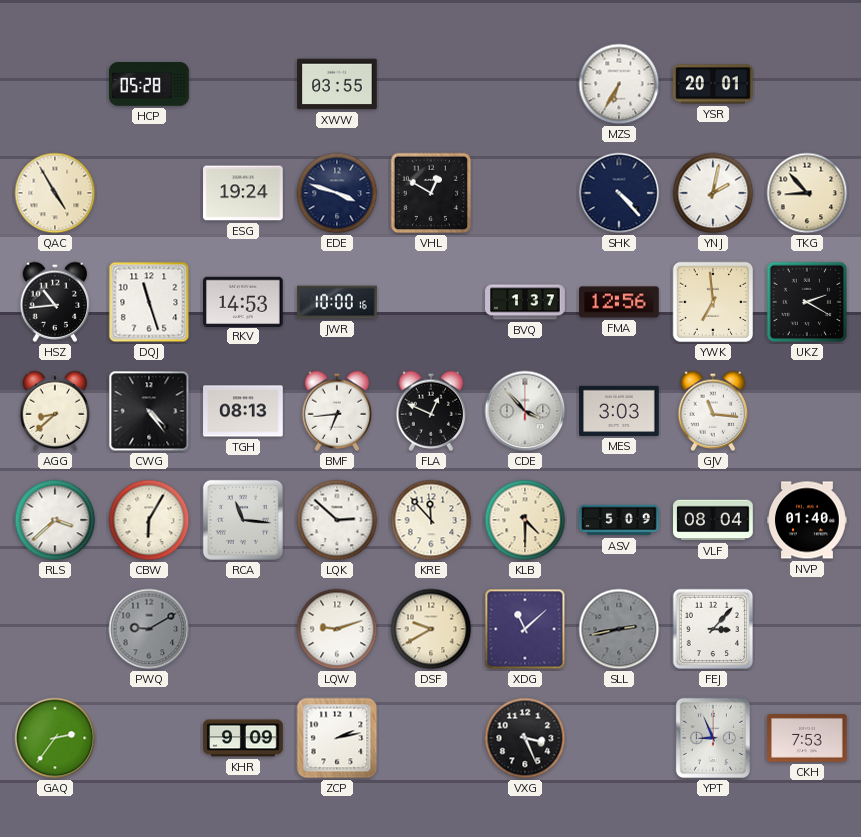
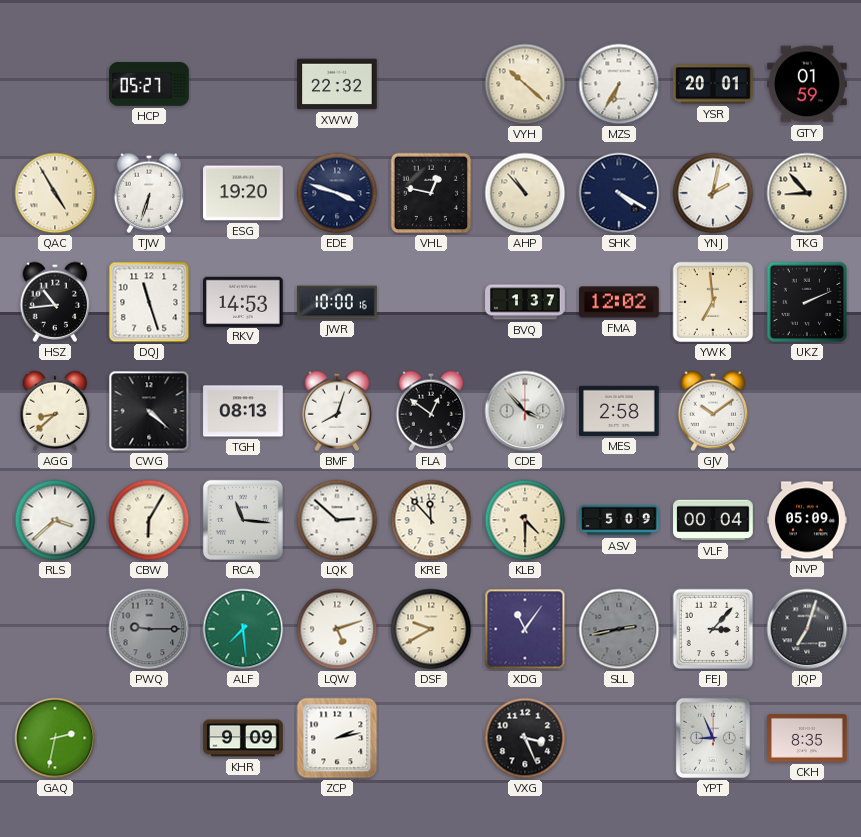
HCP: 05:28 -> 05:27
XWW: 03:55 -> 22:32
VYH: none -> 10:22
GTY: none -> 01:59
TJW: none -> 6:33
ESG: 19:24 -> 19:20
VHL: 12:50 -> 12:47
AHP: none -> 10:53
SHK: 4:23 -> 4:20
FMA: 12:56 -> 12:02
UKZ: 2:20 -> 2:11
CWG: 4:24 -> 4:22
BMF: 6:44 -> 8:03
FLA: 12:49 -> 12:51
MES: 3:03 -> 2:58
GJV: 11:16 -> 10:09
VLF: 08:04 -> 00:04
NVP: 01:40 -> 05:09
PWQ: 9:10 -> 9:15
ALF: none -> 7:29
LQW: 9:12 -> 5:12
XDG: 11:08 -> 11:06
JQP: none -> 7:03
GAQ: 2:36 -> 2:32
CKH: 7:53 -> 8:35
